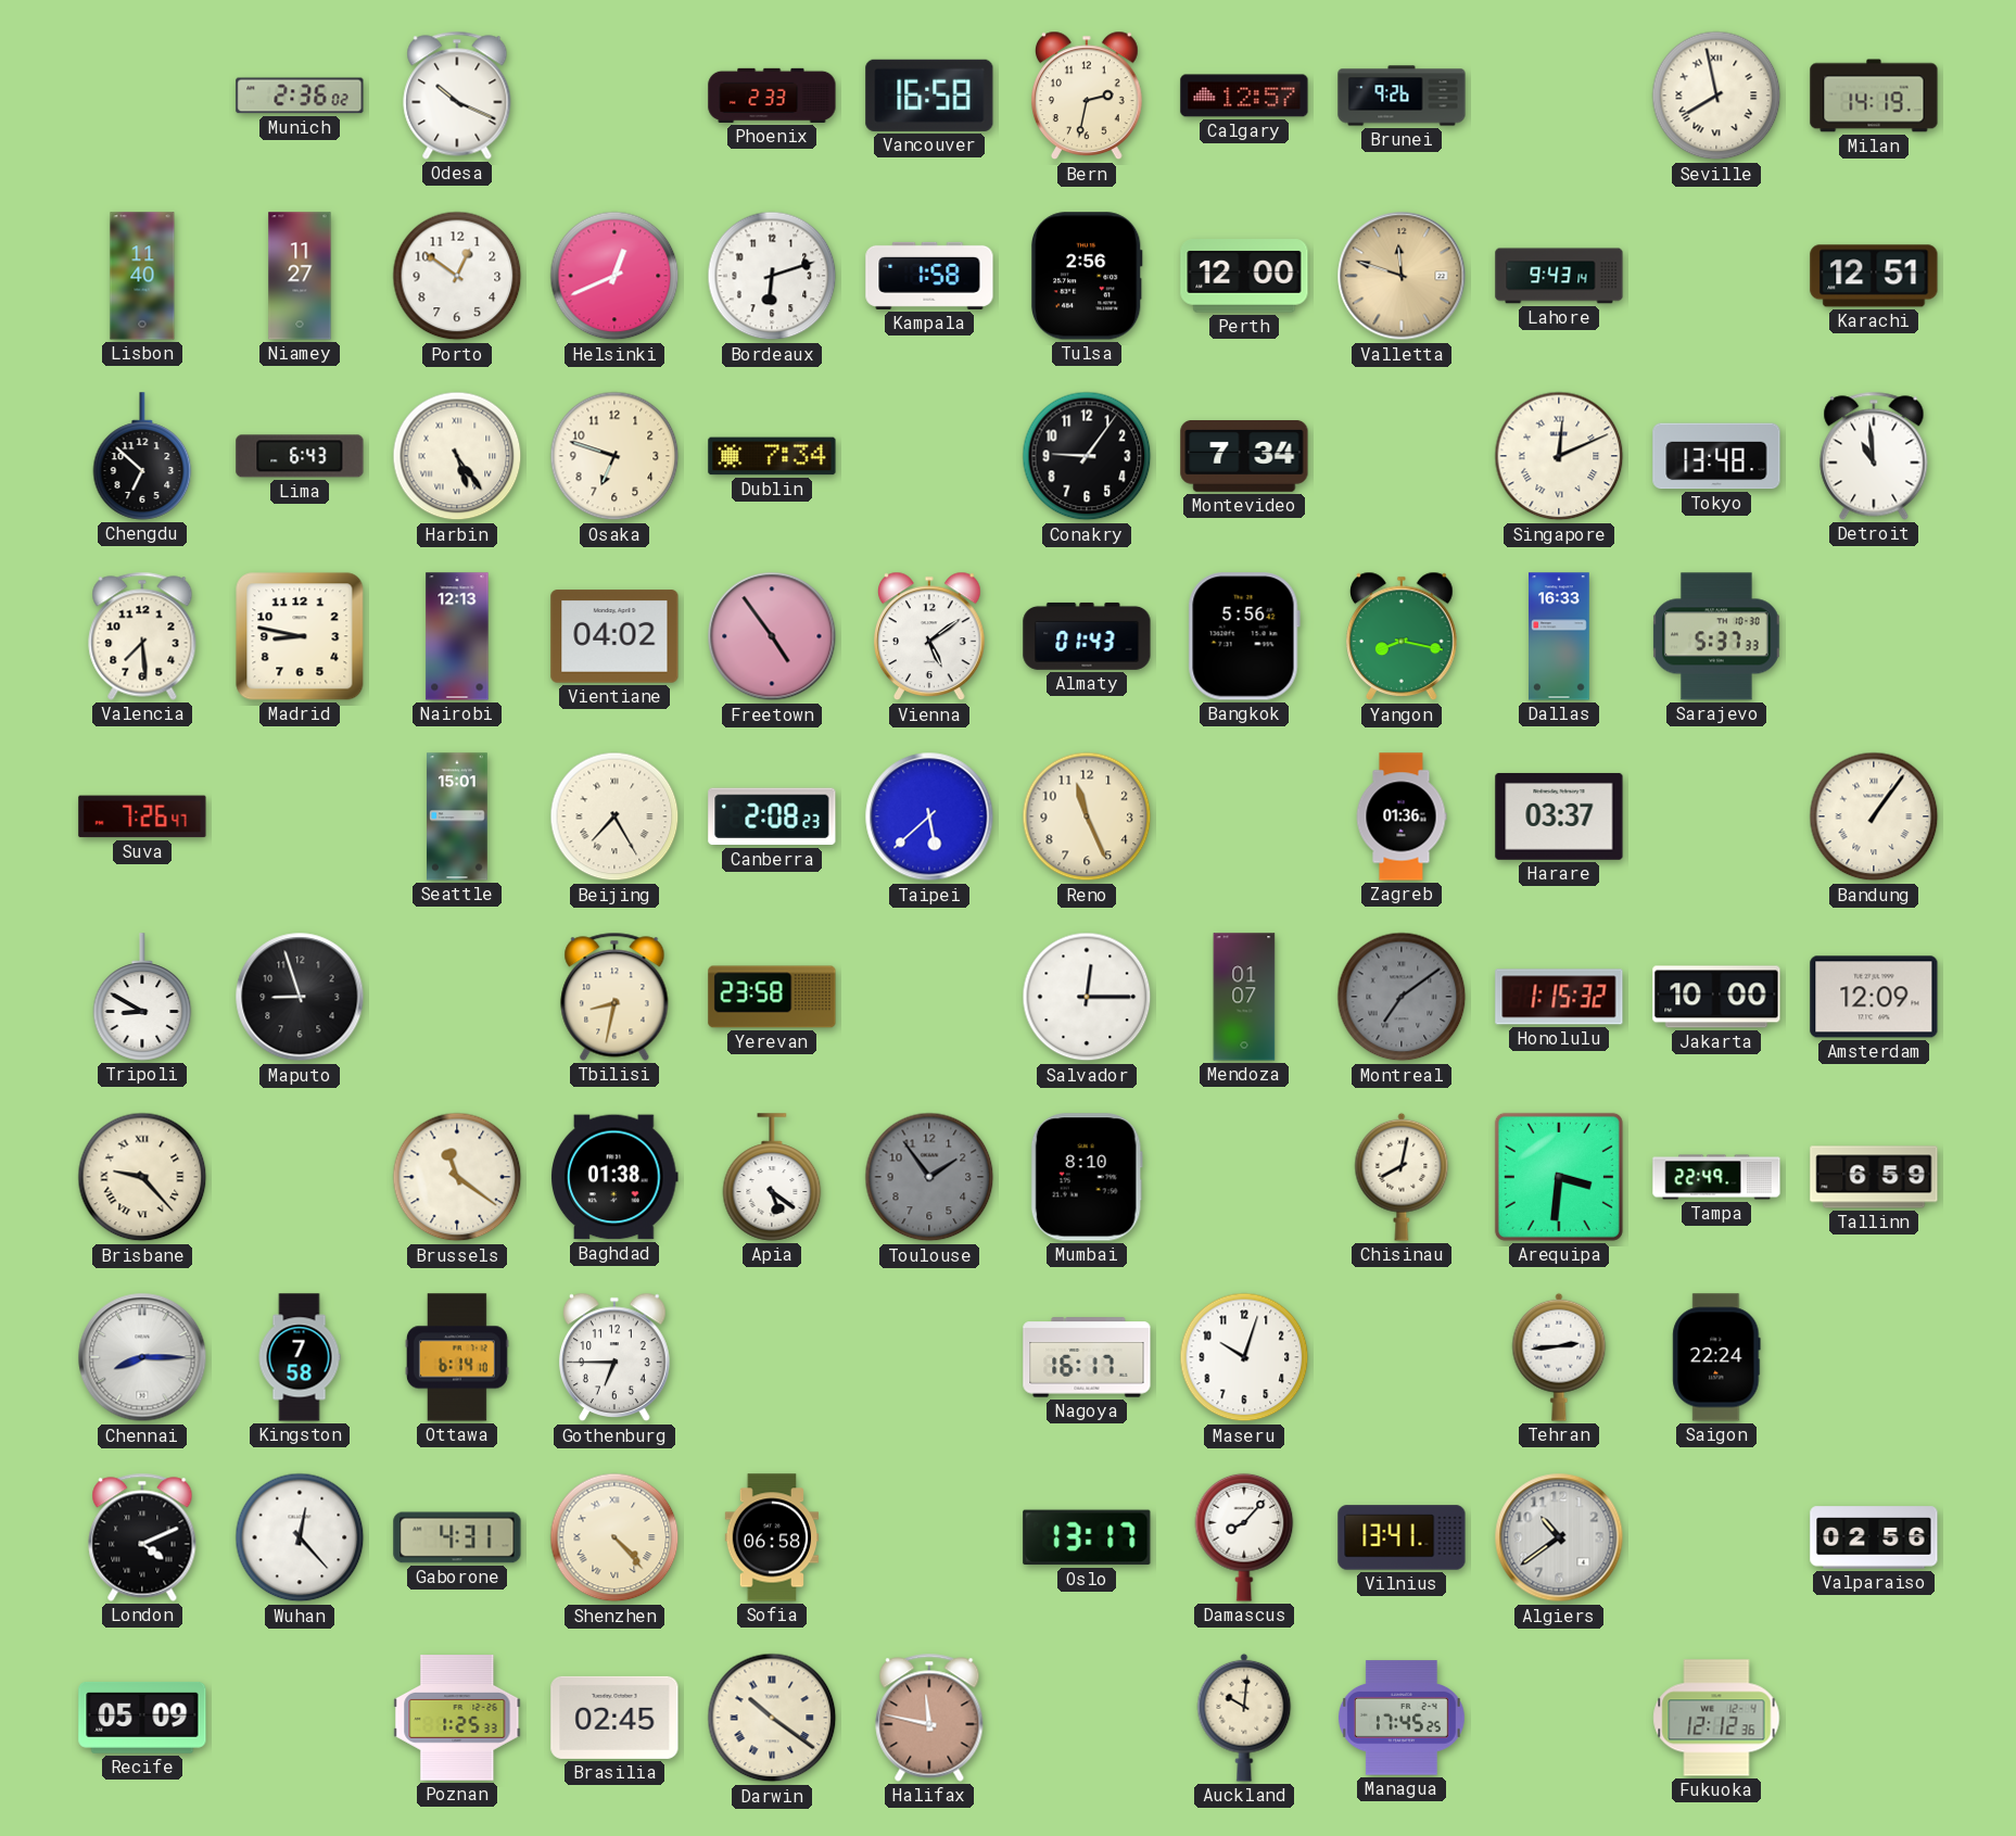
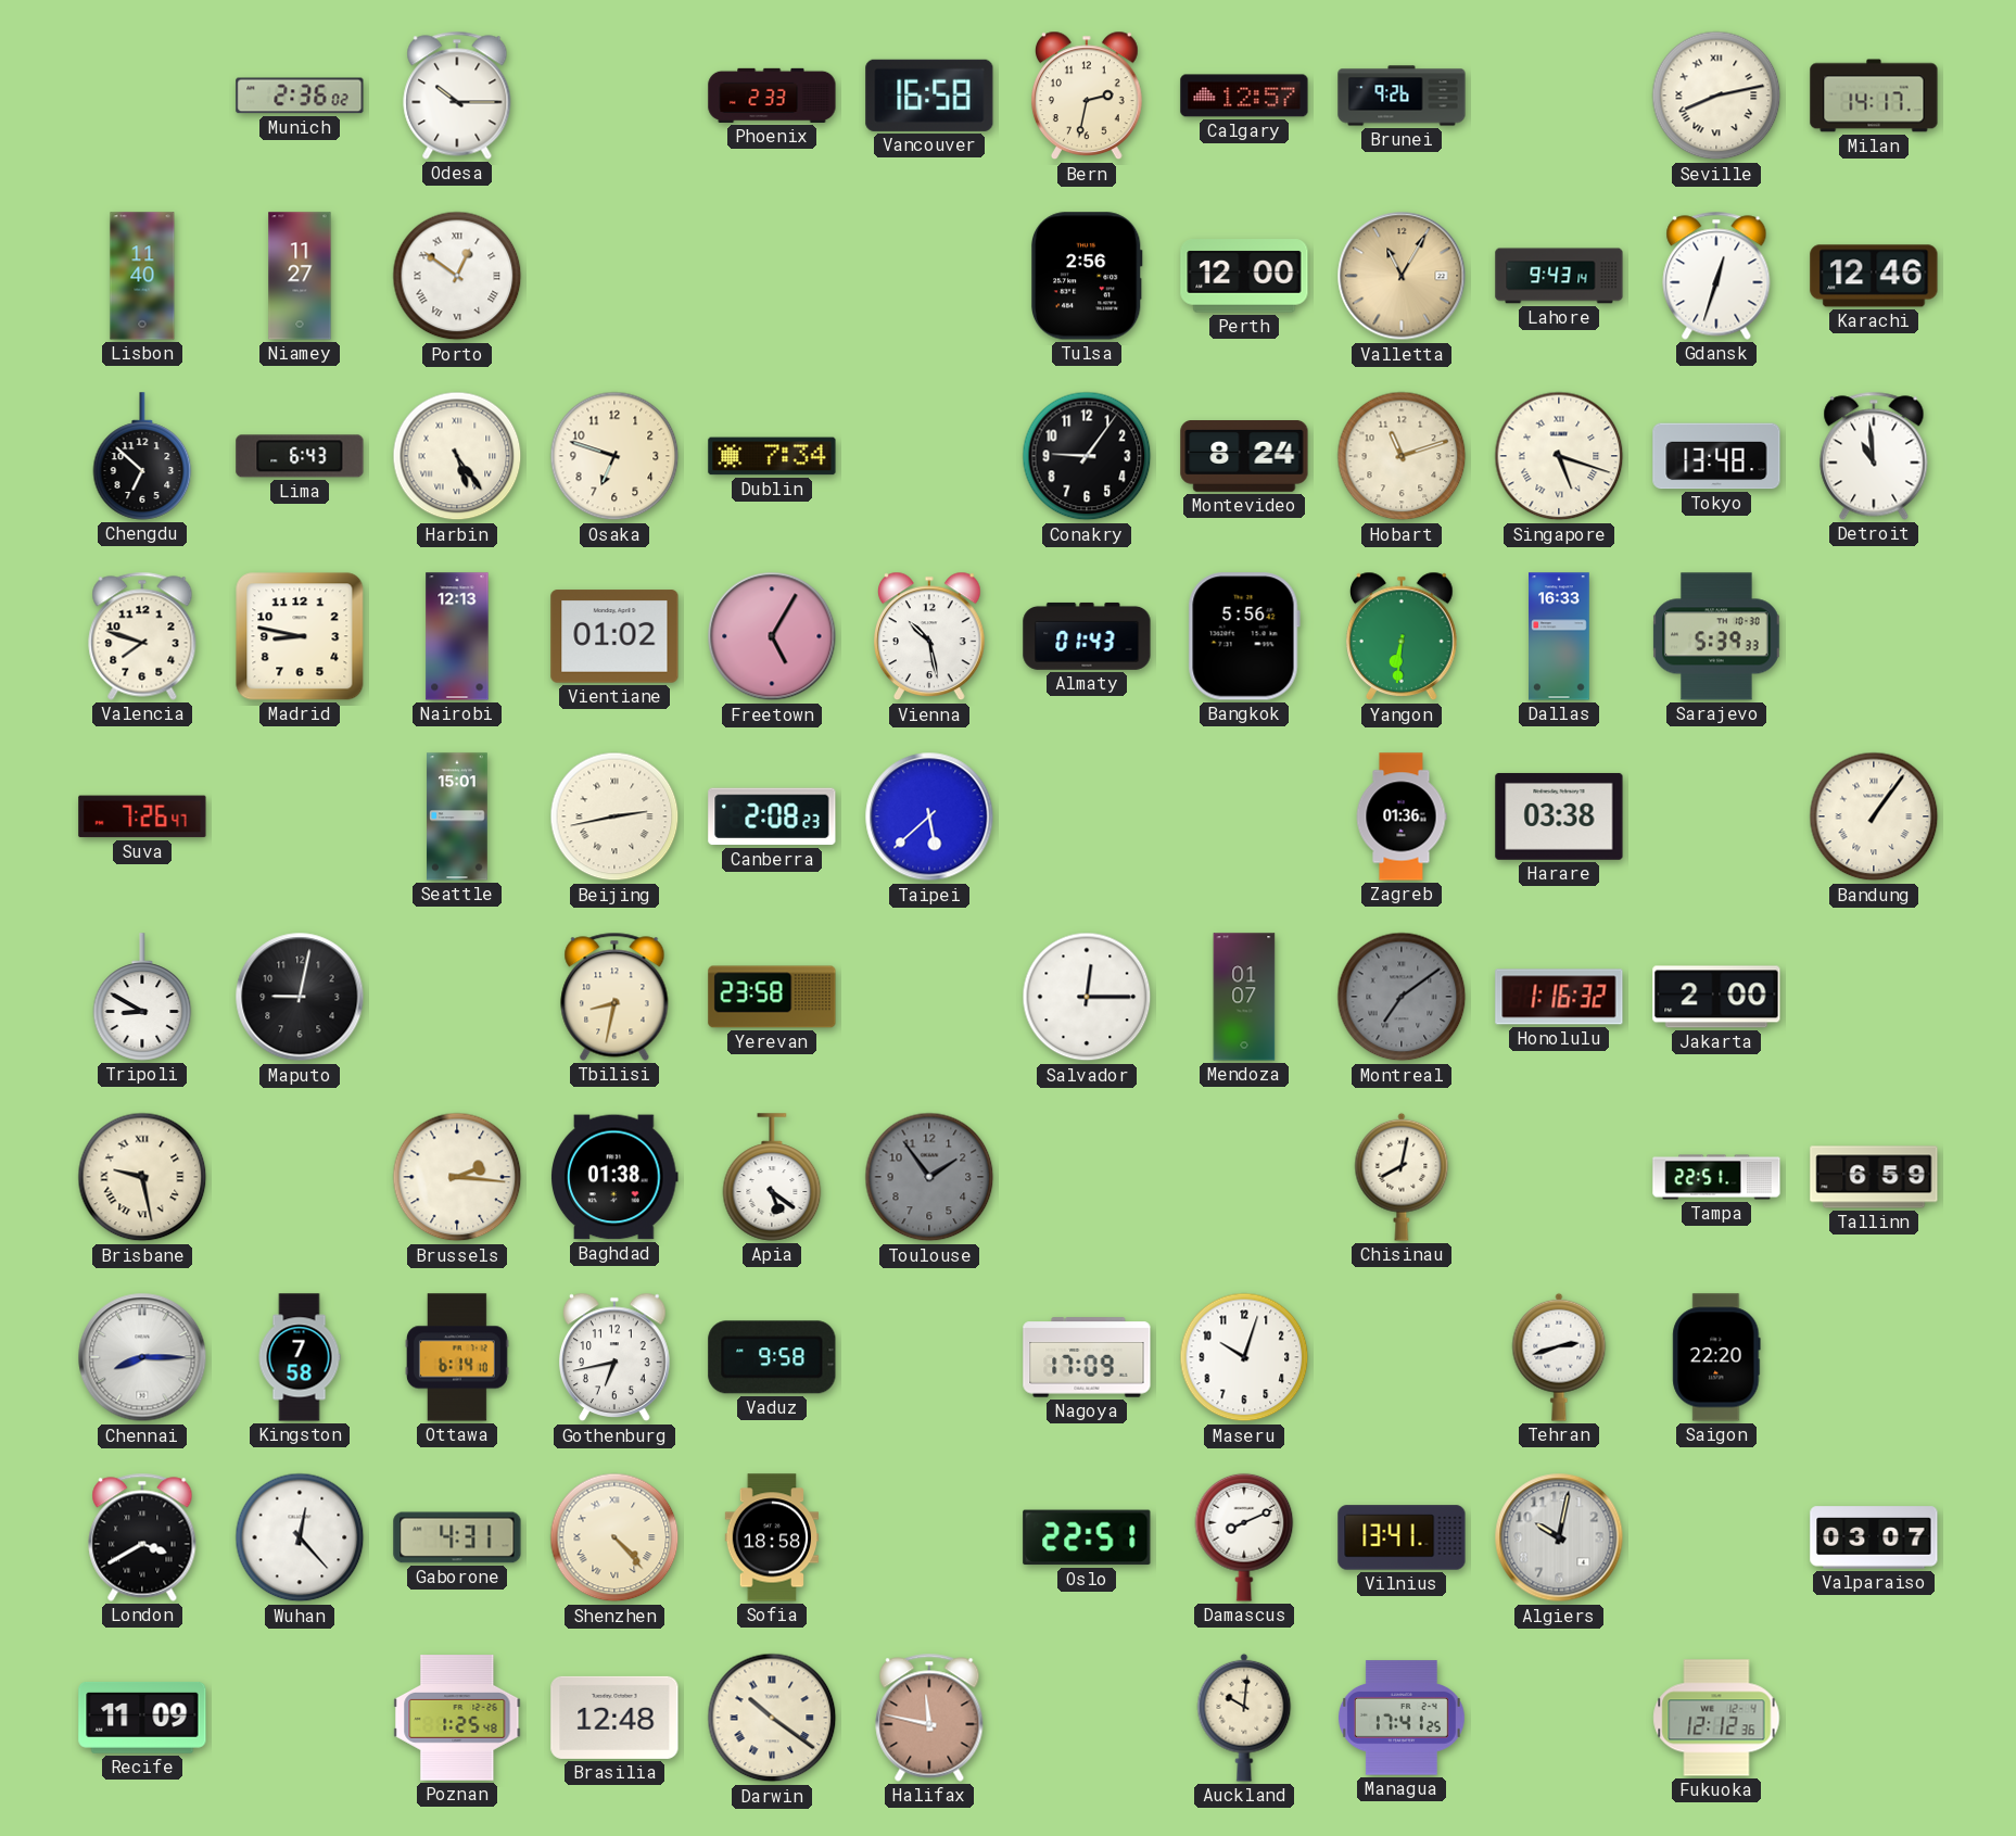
Odesa: 10:19 -> 10:15
Seville: 7:58 -> 8:13
Milan: 14:19 -> 14:17
Porto numerals: Arabic -> Roman
Helsinki: 12:41 -> none
Bordeaux: 6:12 -> none
Kampala: 1:58 -> none
Valletta: 11:48 -> 11:05
Gdansk: none -> 12:33
Karachi: 12:51 -> 12:46
Montevideo: 7:34 -> 8:24
Hobart: none -> 11:12
Singapore: 12:11 -> 5:18
Valencia: 7:29 -> 7:48
Vientiane: 04:02 -> 01:02
Freetown: 4:54 -> 5:05
Vienna: 5:09 -> 10:28
Yangon: 8:17 -> 6:31
Sarajevo: 5:37 -> 5:39
Beijing: 7:25 -> 2:43
Reno: 11:26 -> none
Harare: 03:37 -> 03:38
Maputo: 8:57 -> 9:02
Honolulu: 1:15 -> 1:16
Jakarta: 10:00 -> 2:00
Amsterdam: 12:09 -> none
Brisbane: 9:23 -> 9:28
Brussels: 11:21 -> 2:16
Mumbai: 8:10 -> none
Arequipa: 3:31 -> none
Tampa: 22:49 -> 22:51
Gothenburg: 6:45 -> 6:43
Vaduz: none -> 9:58
Nagoya: 16:17 -> 17:09
Tehran: 2:44 -> 2:42
Saigon: 22:24 -> 22:20
London: 4:11 -> 3:40
Sofia: 06:58 -> 18:58
Oslo: 13:17 -> 22:51
Damascus: 8:07 -> 8:11
Algiers: 10:39 -> 10:02
Valparaiso: 02:56 -> 03:07
Recife: 05:09 -> 11:09
Poznan: 1:25:33 -> 1:25:48
Brasilia: 02:45 -> 12:48
Managua: 17:45 -> 17:41
